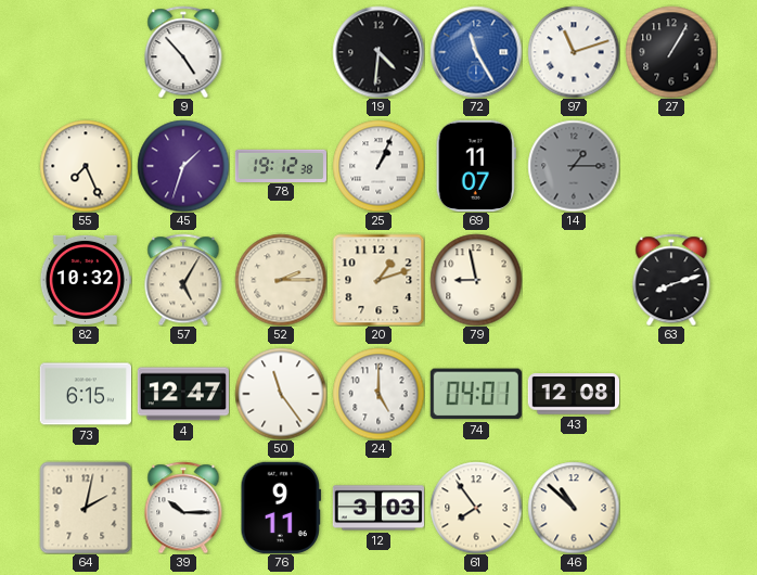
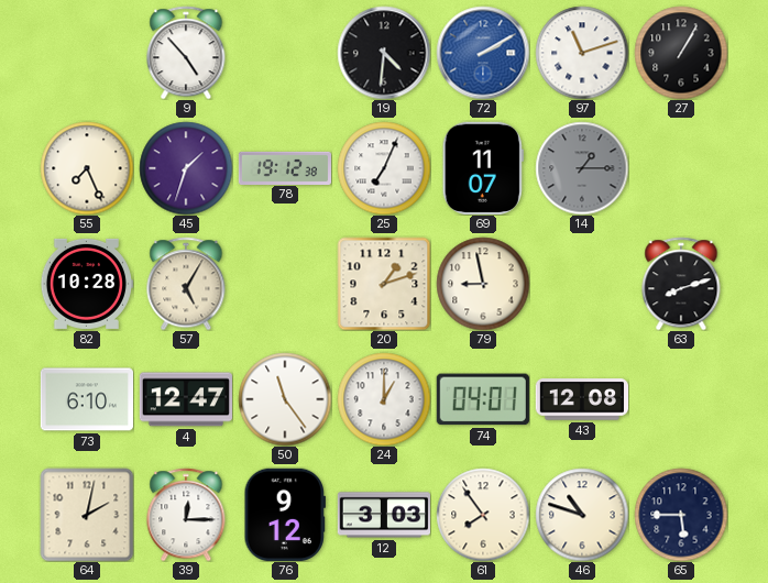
72: 11:25 -> 2:10
25: 1:04 -> 7:04
82: 10:32 -> 10:28
52: 2:15 -> none
73: 6:15 -> 6:10
24: 5:00 -> 1:00
39: 10:15 -> 12:15
76: 9:11 -> 9:12
46: 10:52 -> 10:48
65: none -> 5:45
